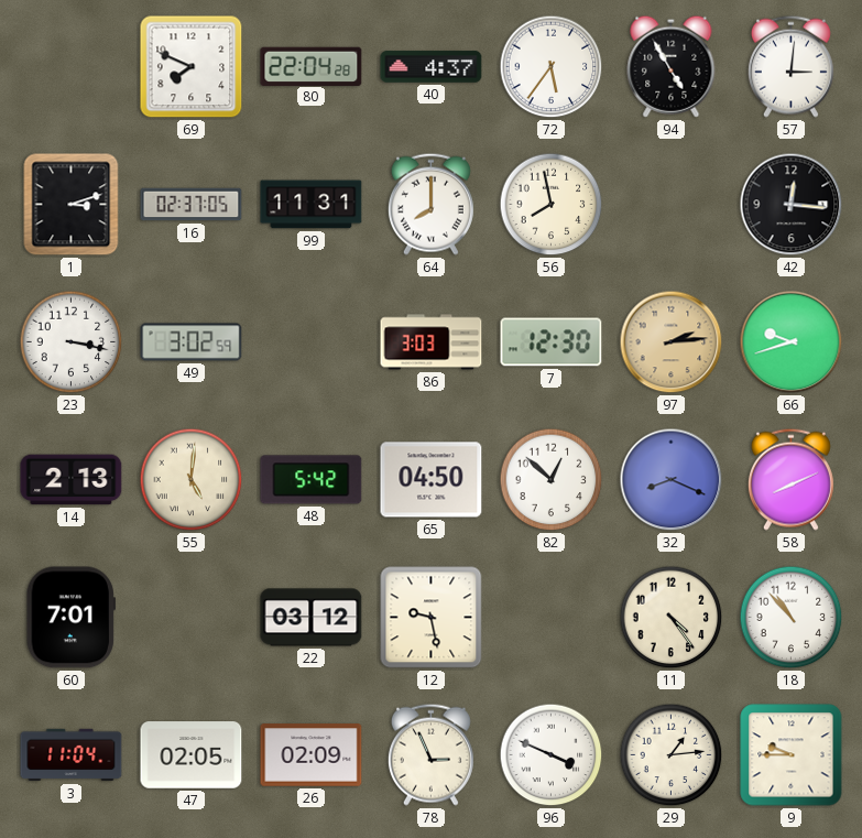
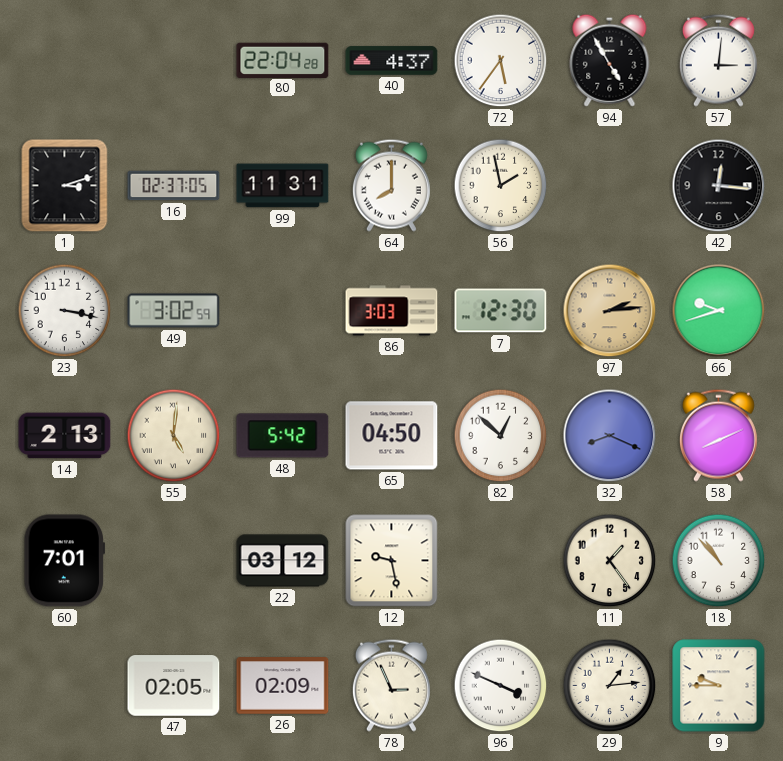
69: 7:49 -> none
56: 7:58 -> 1:58
11: 4:24 -> 1:24
3: 11:04 -> none
